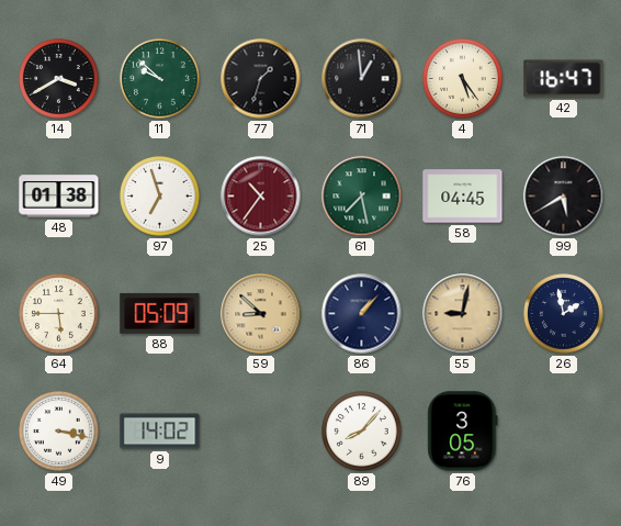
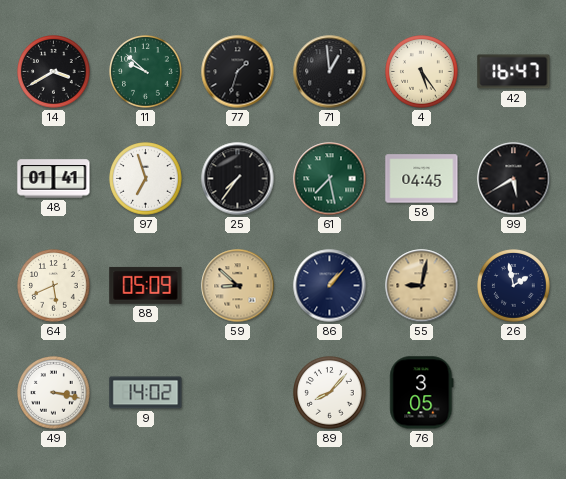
48: 01:38 -> 01:41
25: 10:36 -> 7:36
25 dial: burgundy -> black
64: 5:45 -> 5:41
